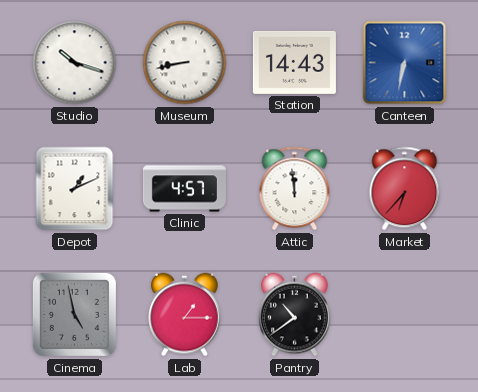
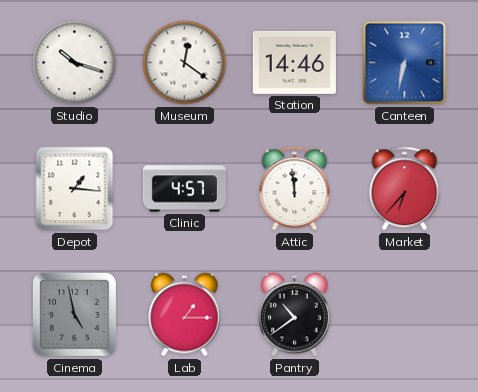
Museum: 8:43 -> 12:21
Station: 14:43 -> 14:46
Depot: 1:11 -> 1:16
